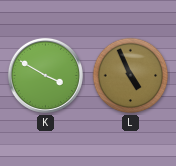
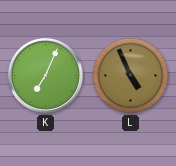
K: 3:50 -> 7:04
